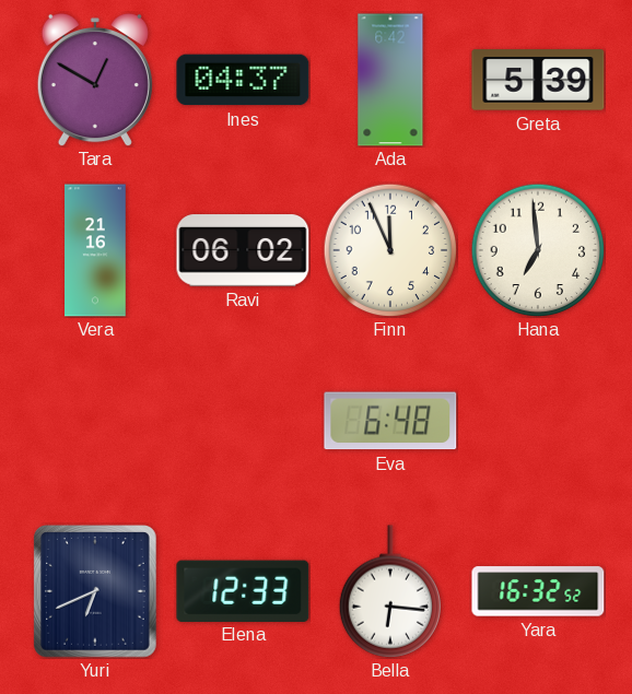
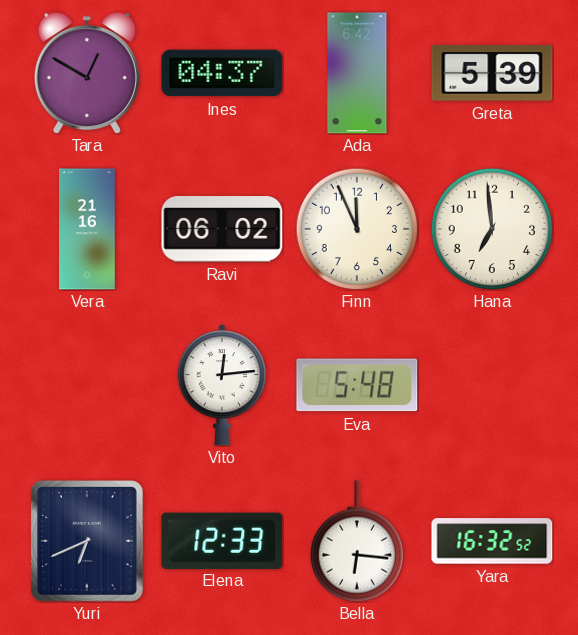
Vito: none -> 12:14
Eva: 6:48 -> 5:48
